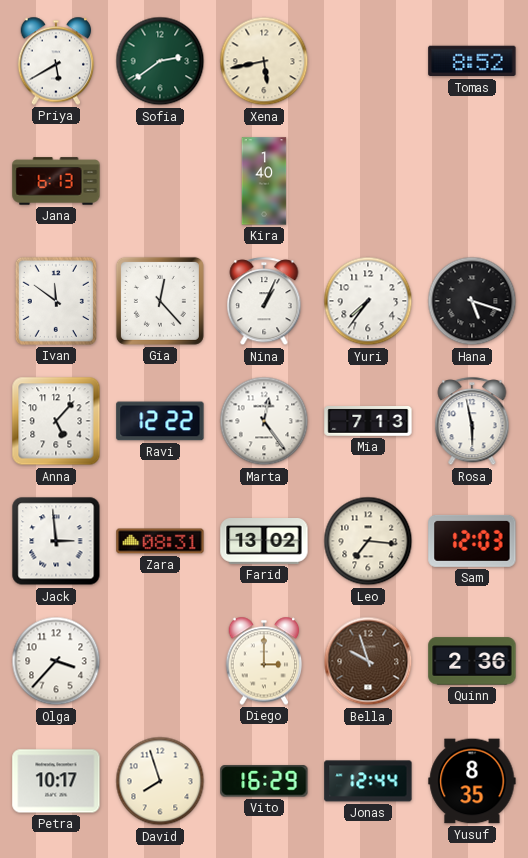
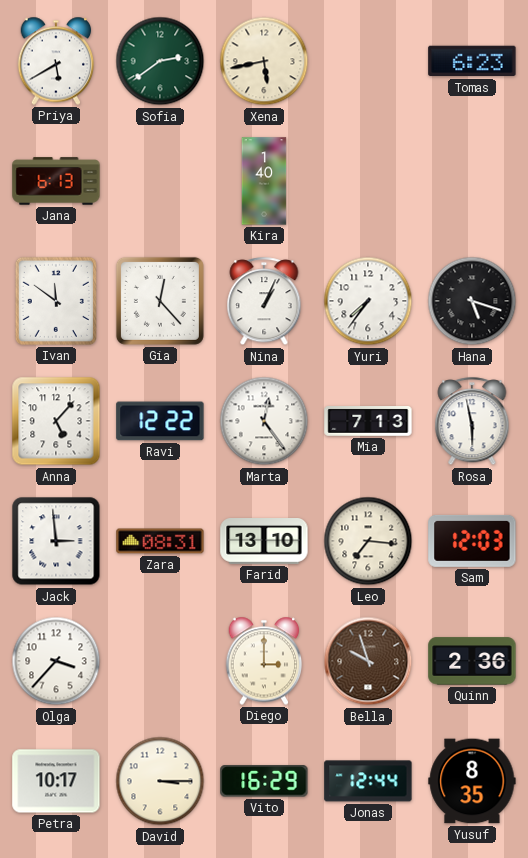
Tomas: 8:52 -> 6:23
Farid: 13:02 -> 13:10
David: 7:57 -> 3:15
